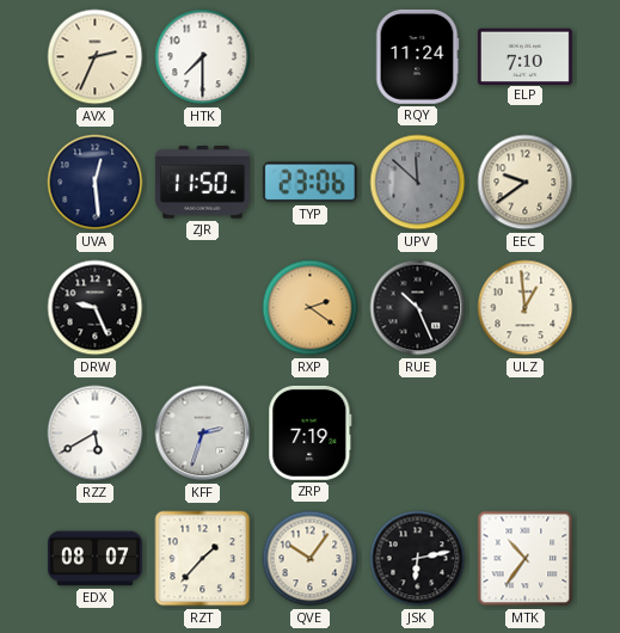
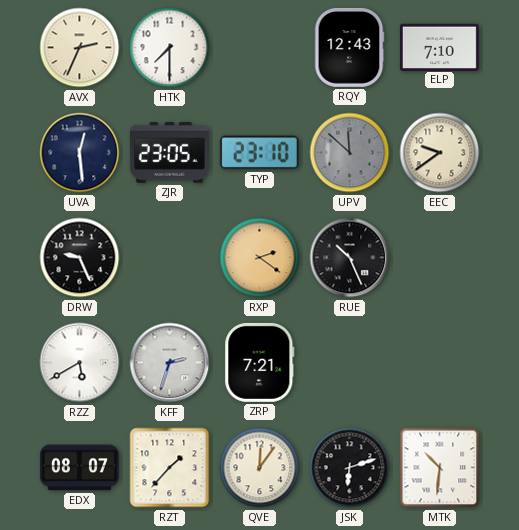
RQY: 11:24 -> 12:43
ZJR: 11:50 -> 23:05
TYP: 23:06 -> 23:10
ULZ: 12:59 -> none
ZRP: 7:19 -> 7:21
QVE: 10:06 -> 12:06
JSK: 6:13 -> 6:12
MTK: 10:36 -> 10:31
